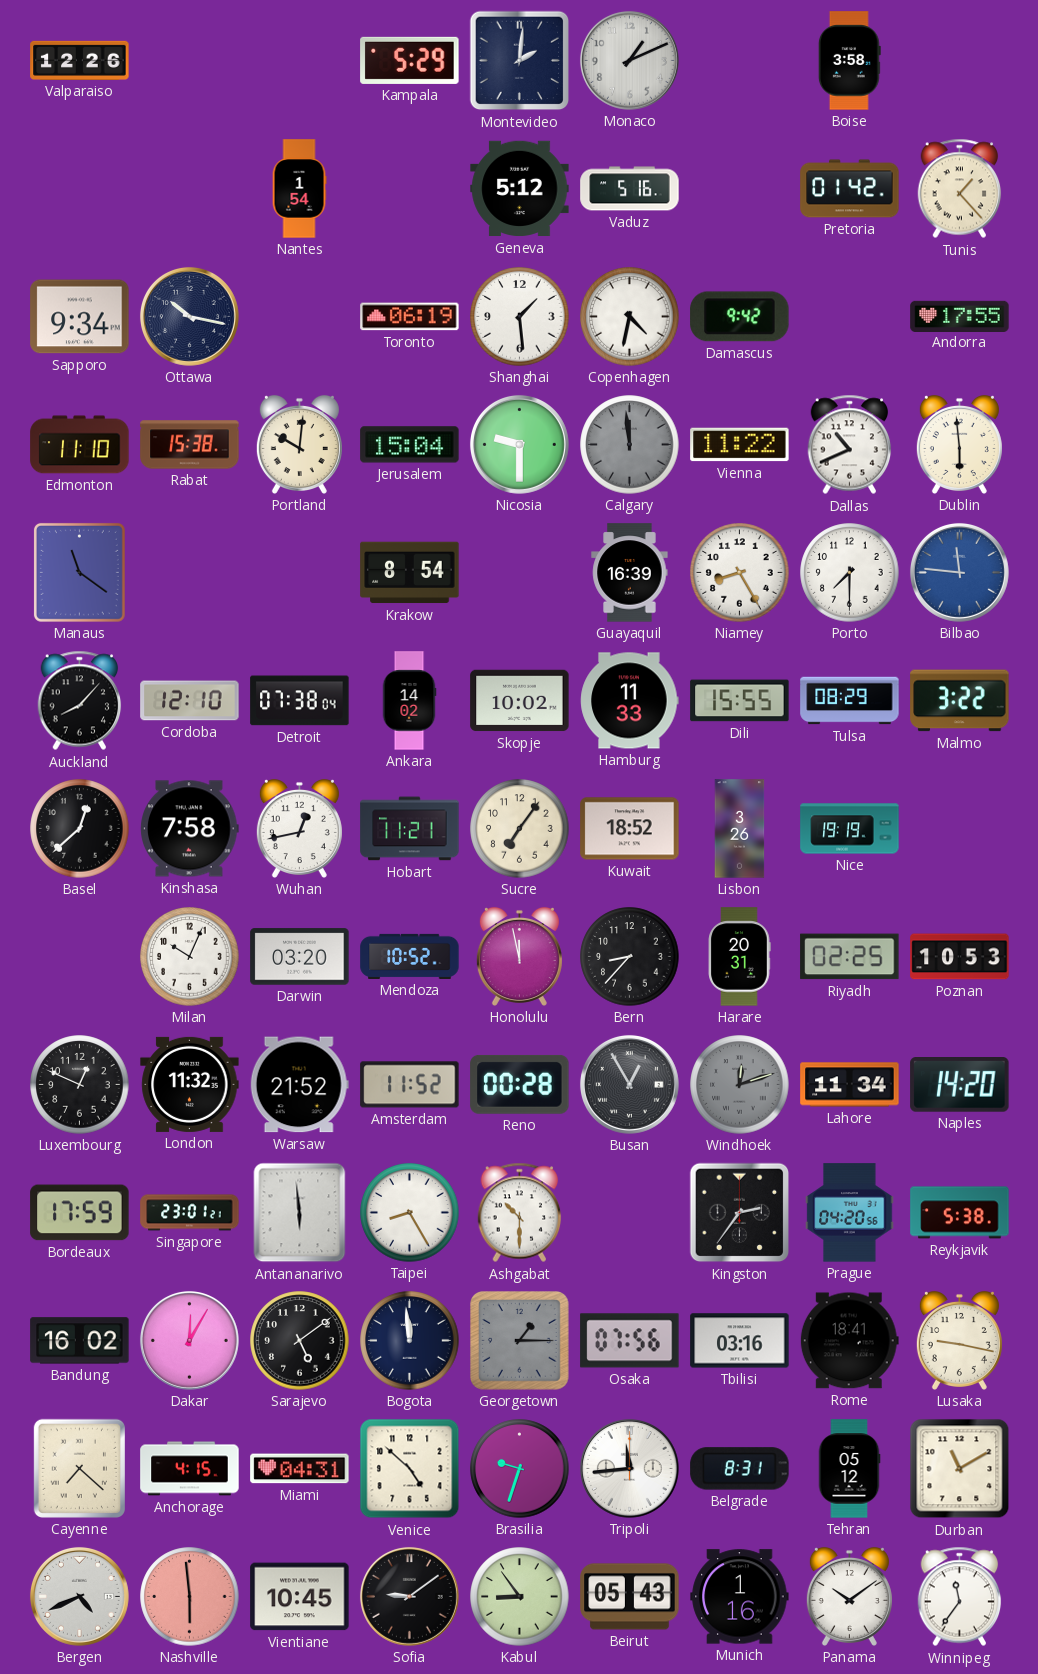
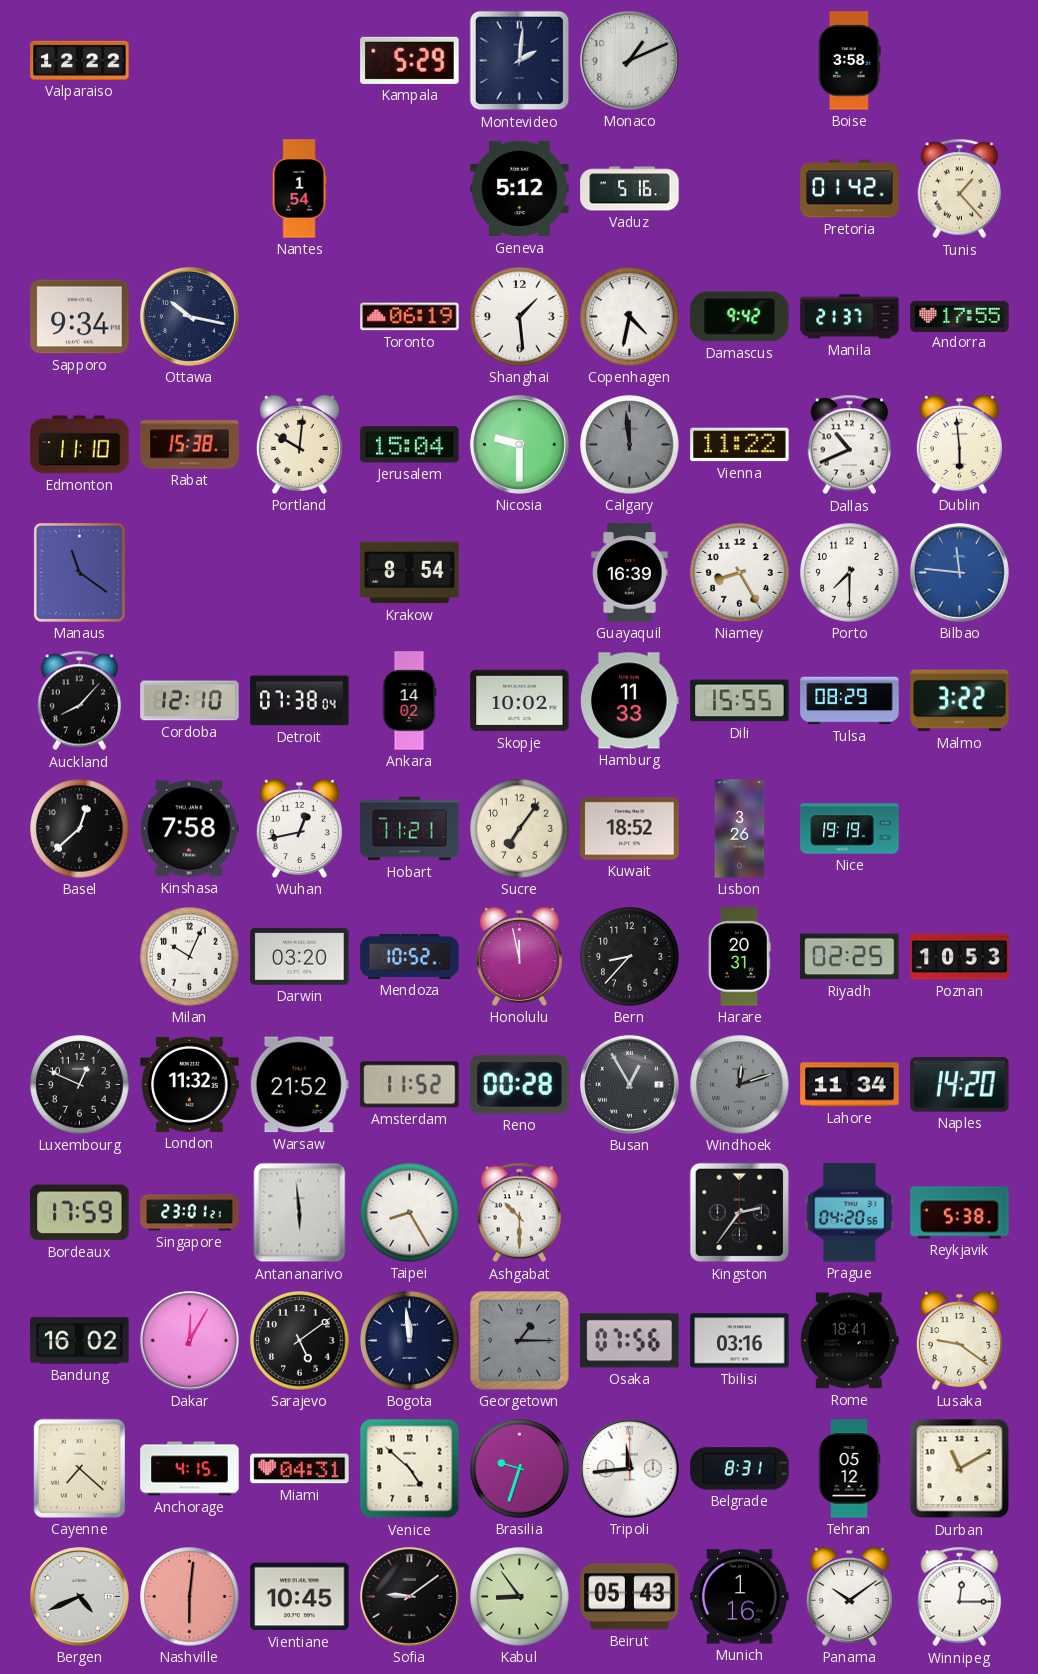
Valparaiso: 12:26 -> 12:22
Manila: none -> 21:37
Lusaka: 9:17 -> 9:21
Nashville: 5:59 -> 6:01
Winnipeg: 11:36 -> 12:15
